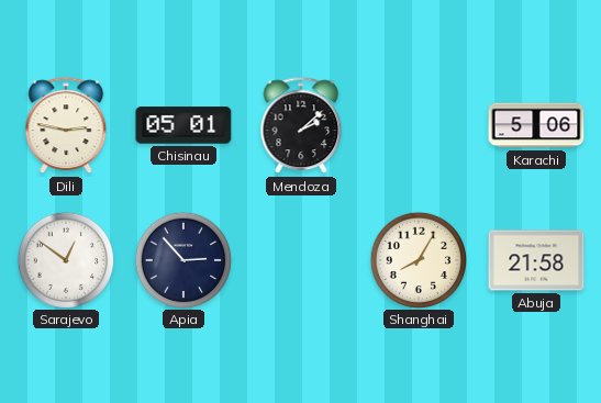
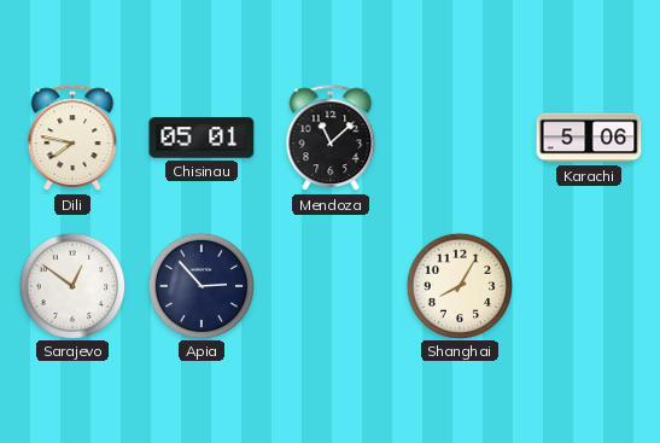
Dili: 2:47 -> 7:47
Mendoza: 2:08 -> 11:08
Abuja: 21:58 -> none
